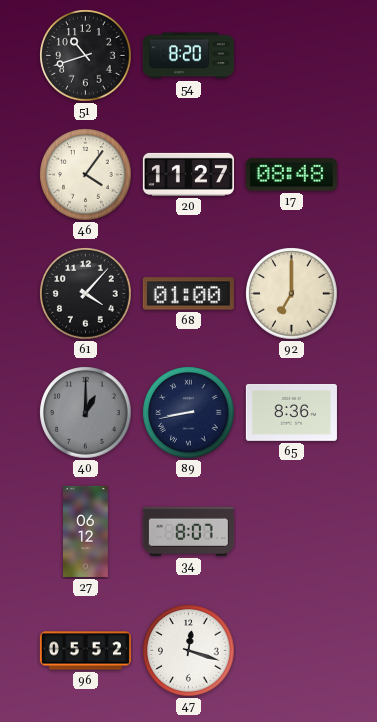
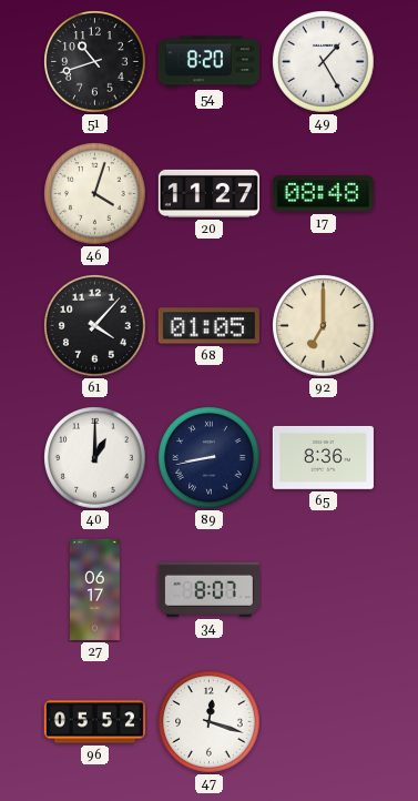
49: none -> 1:25
46: 4:06 -> 4:03
68: 01:00 -> 01:05
40 dial: grey -> white
27: 06:12 -> 06:17
